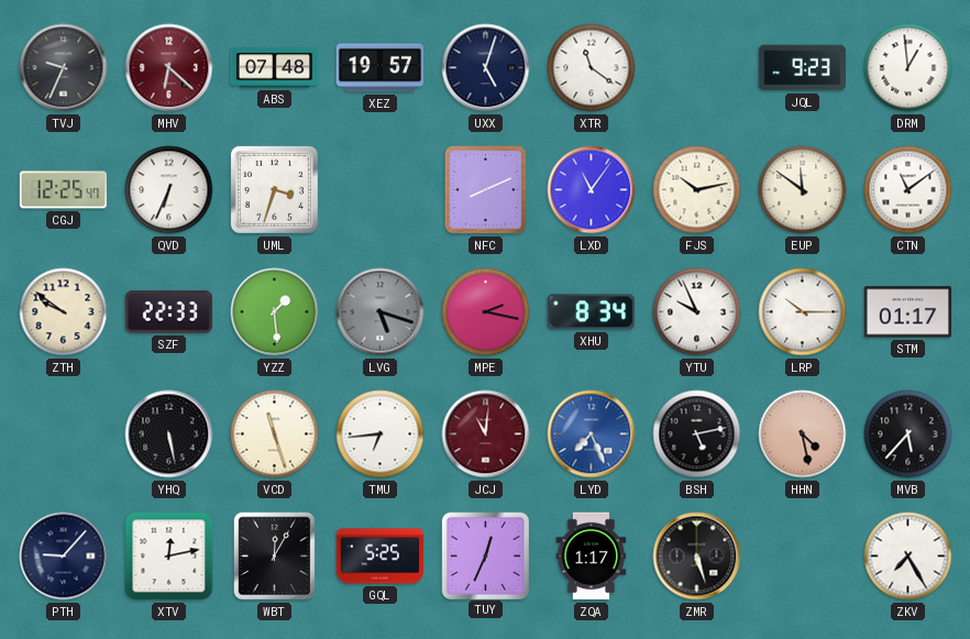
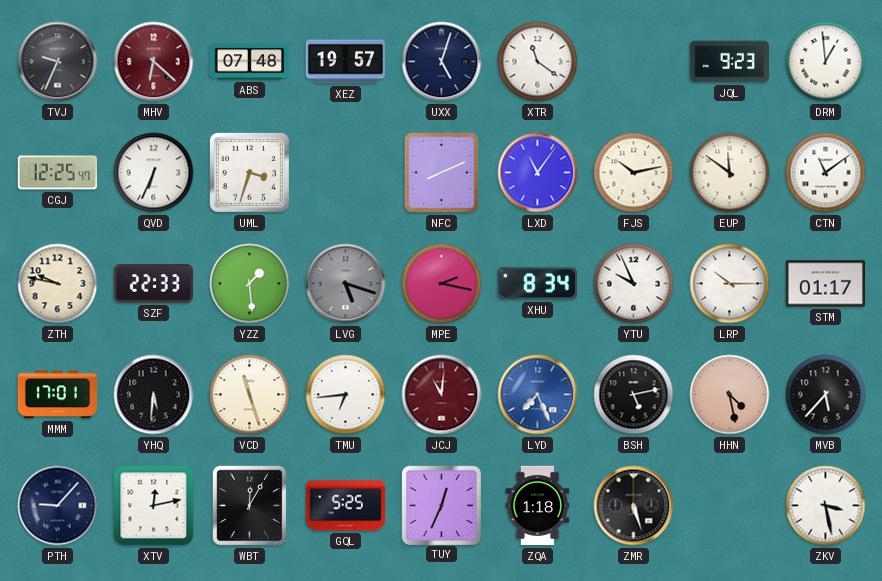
ZTH: 9:51 -> 9:47
MMM: none -> 17:01
YHQ: 5:28 -> 5:31
ZQA: 1:17 -> 1:18
ZKV: 7:25 -> 3:28
